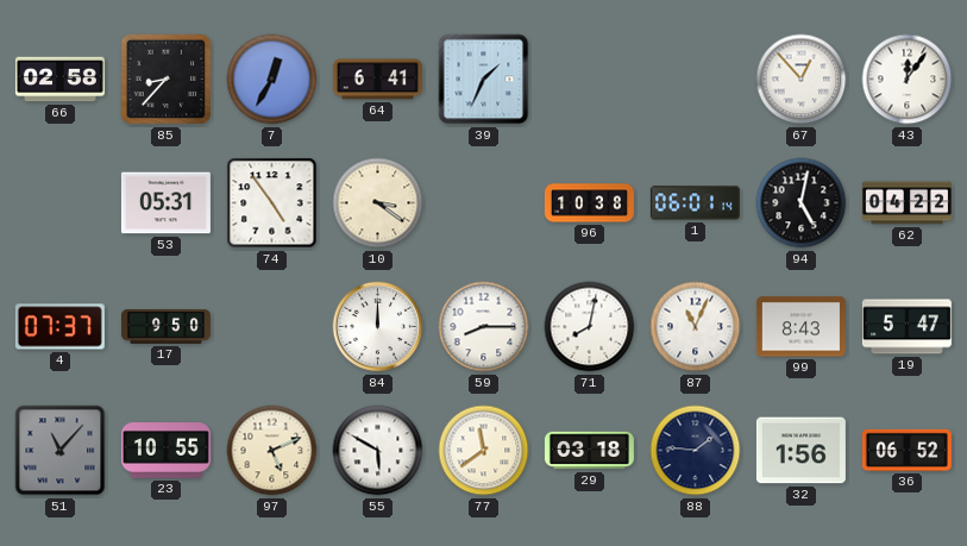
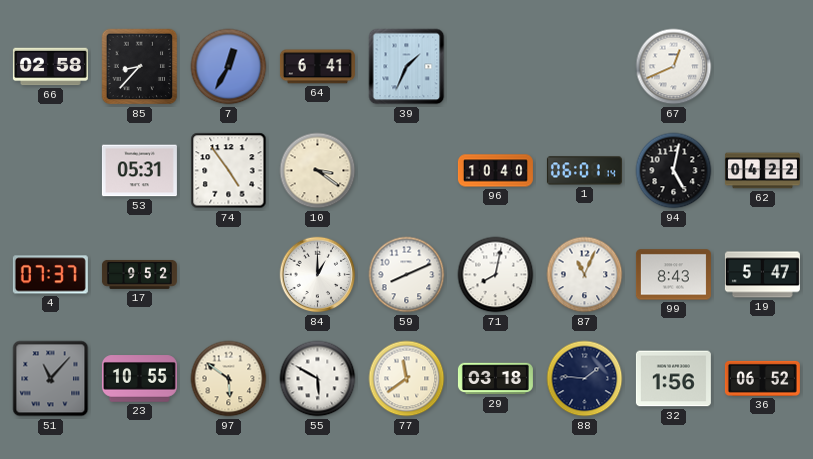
67: 12:53 -> 12:41
43: 12:06 -> none
96: 10:38 -> 10:40
17: 9:50 -> 9:52
84: 12:00 -> 1:00
59: 8:15 -> 8:11
97: 5:11 -> 5:51
